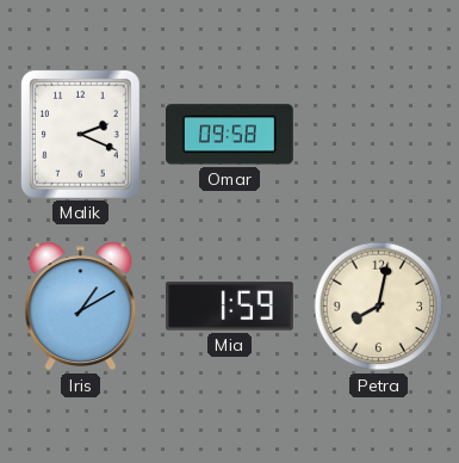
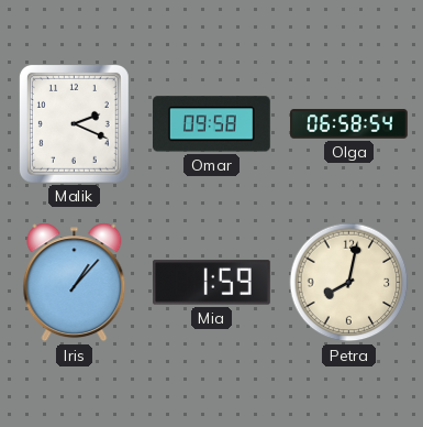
Olga: none -> 06:58
Iris: 1:10 -> 1:07
